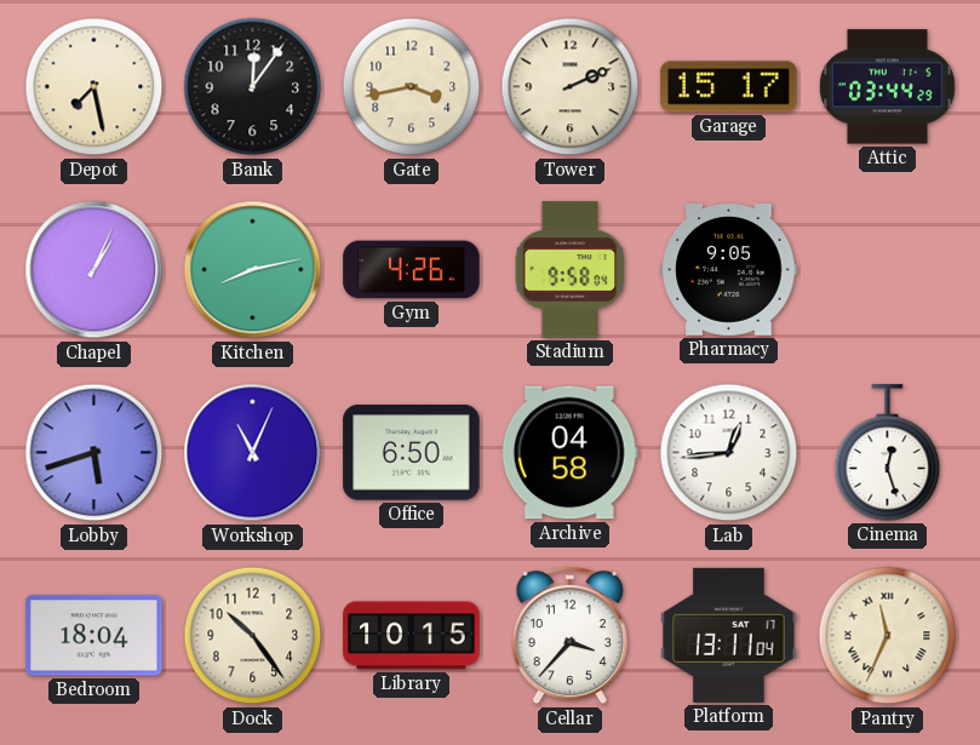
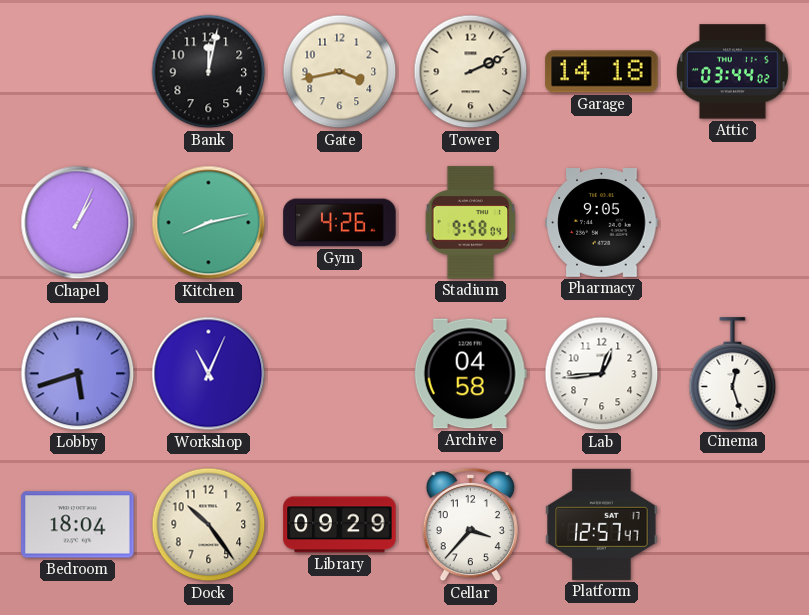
Depot: 7:28 -> none
Bank: 12:06 -> 12:02
Garage: 15:17 -> 14:18
Attic: 03:44:29 -> 03:44:02
Office: 6:50 -> none
Library: 10:15 -> 09:29
Platform: 13:11 -> 12:57
Pantry: 11:34 -> none
